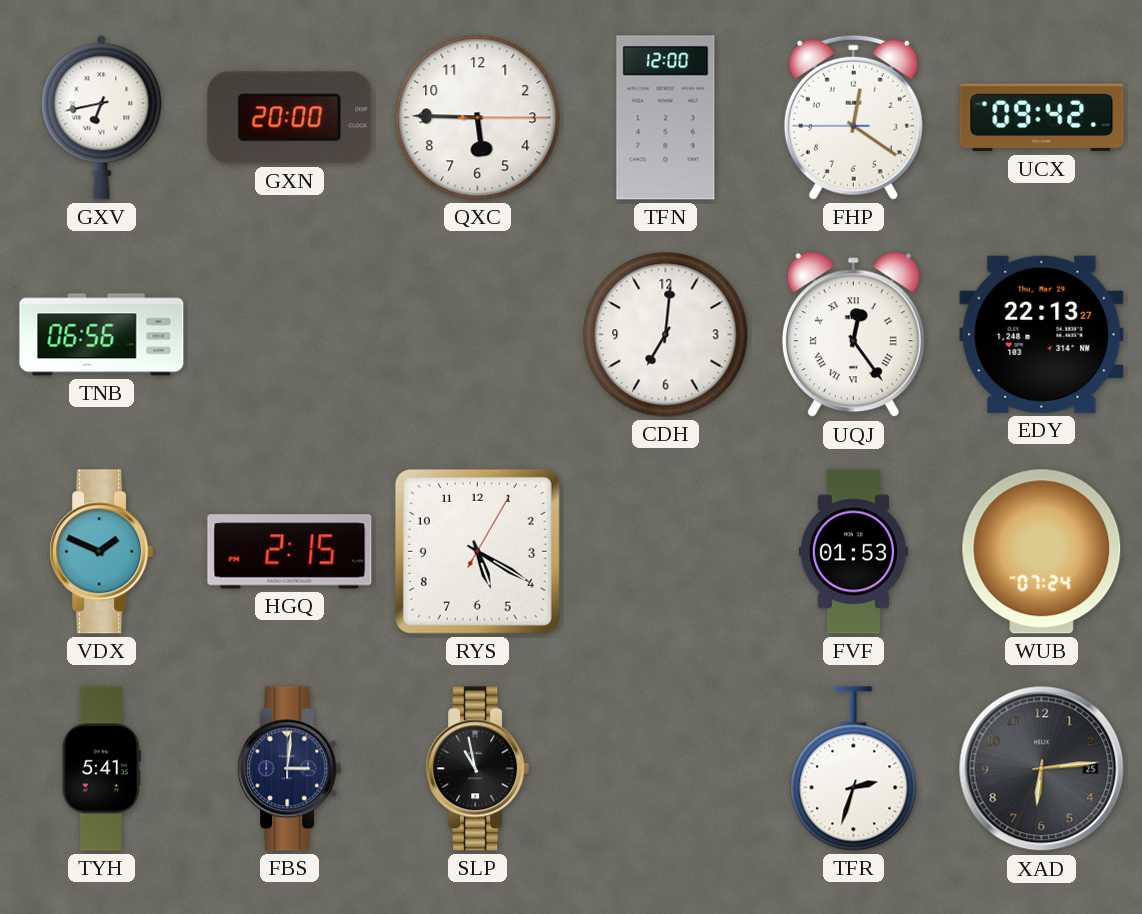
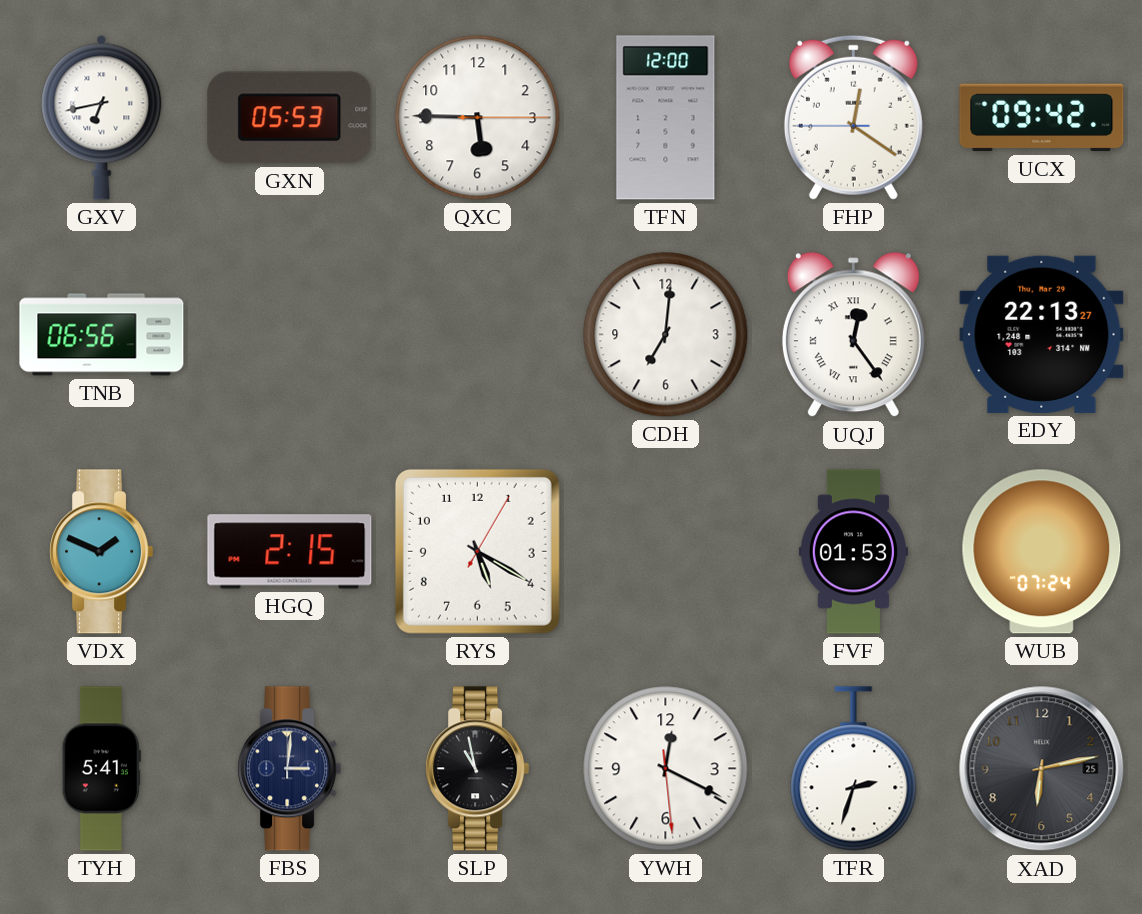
GXN: 20:00 -> 05:53
YWH: none -> 12:19
XAD: 6:14 -> 6:13
